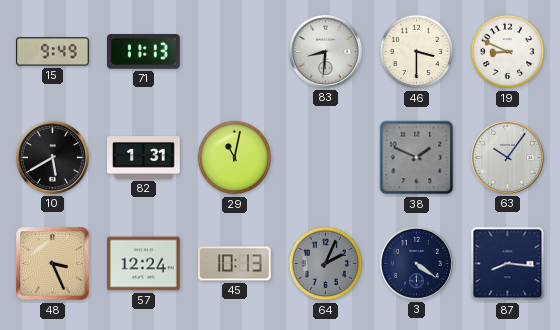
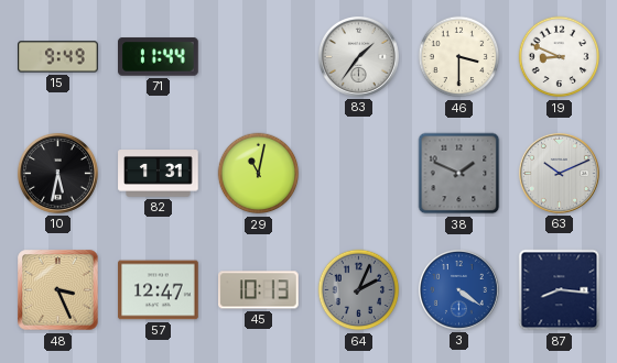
71: 11:13 -> 11:44
83: 8:31 -> 1:36
10: 5:40 -> 5:32
63: 10:06 -> 10:11
57: 12:24 -> 12:47
3 dial: navy -> blue
